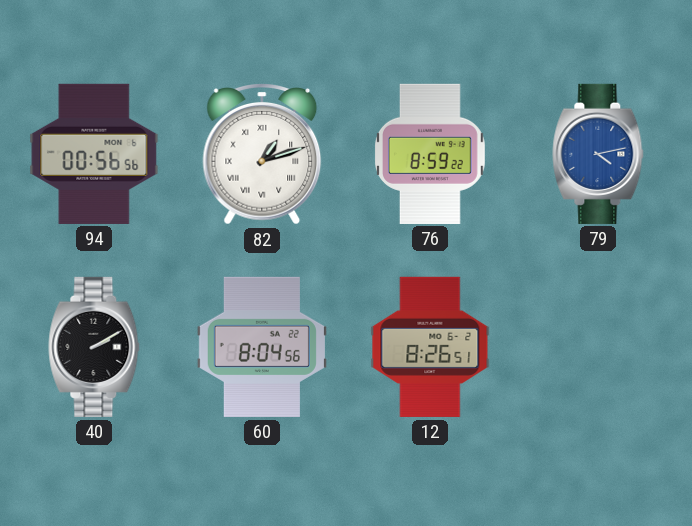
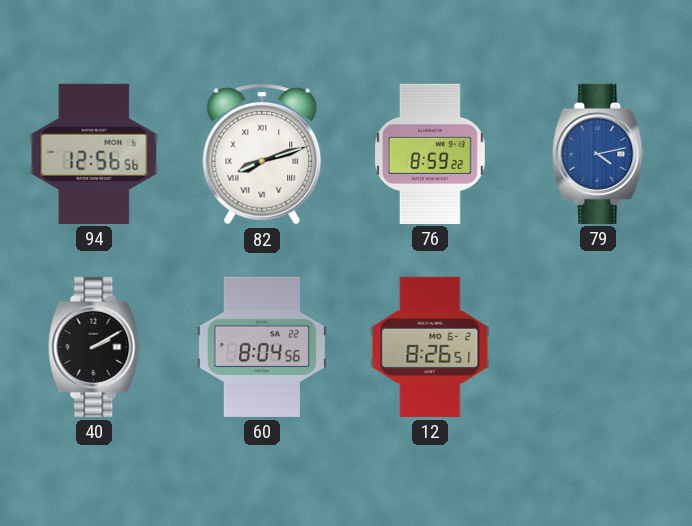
94: 00:56 -> 12:56
82: 1:12 -> 8:12
